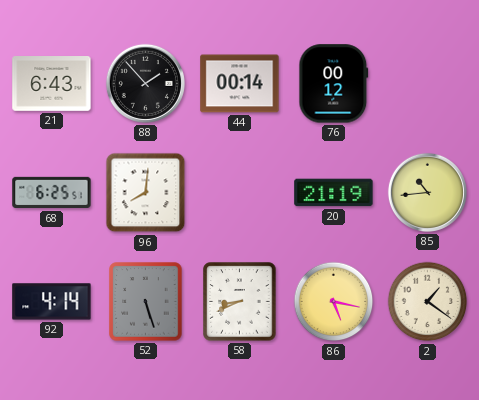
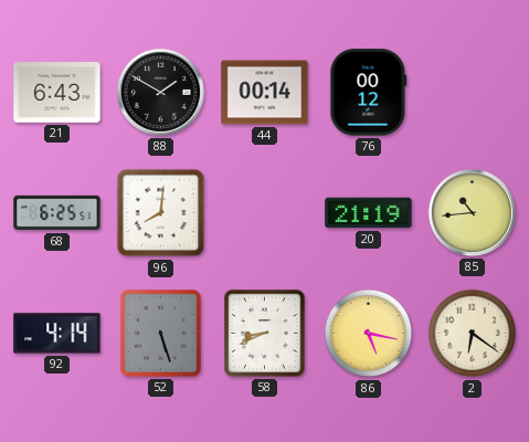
88: 1:53 -> 1:50
2: 1:21 -> 6:21
